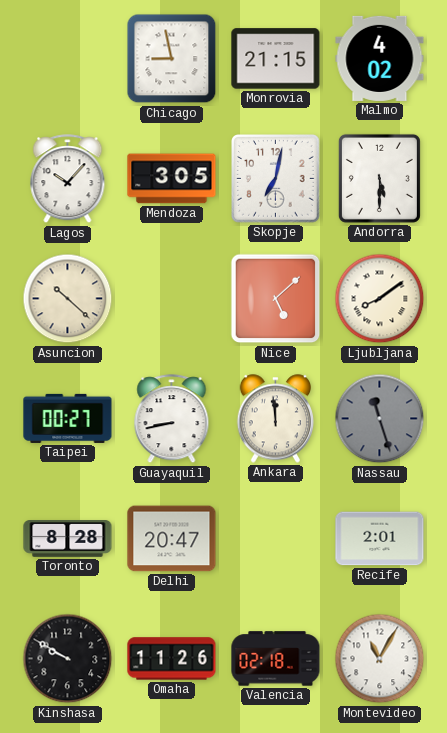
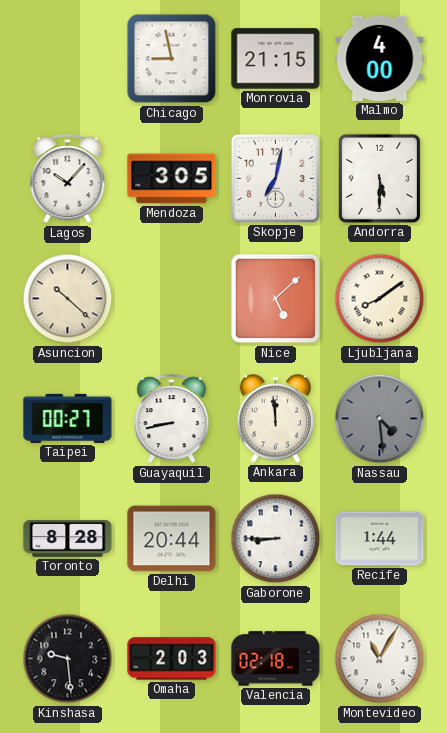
Malmo: 4:02 -> 4:00
Nassau: 11:27 -> 4:29
Delhi: 20:47 -> 20:44
Gaborone: none -> 8:45
Recife: 2:01 -> 1:44
Kinshasa: 9:50 -> 9:29
Omaha: 11:26 -> 2:03
